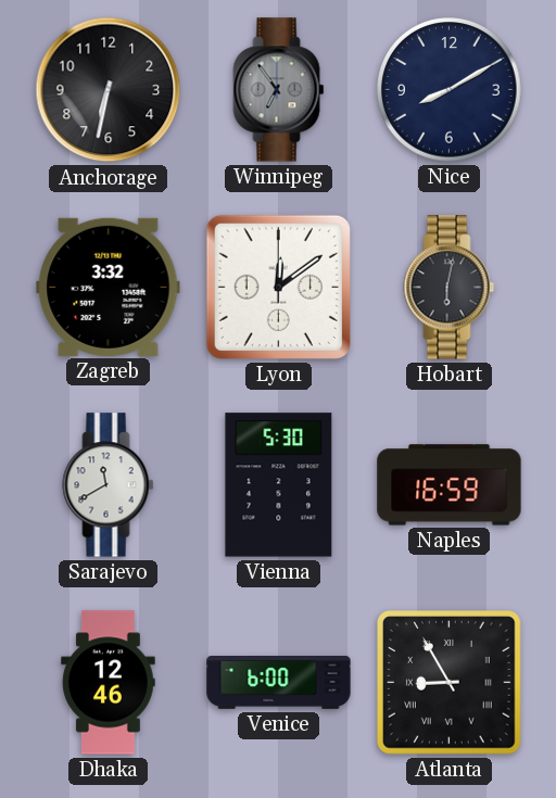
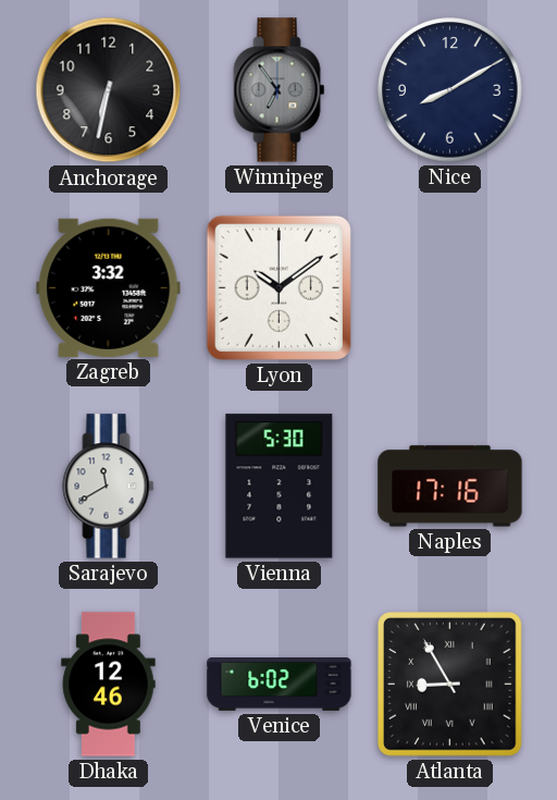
Lyon: 12:09 -> 10:09
Hobart: 6:02 -> none
Naples: 16:59 -> 17:16
Venice: 6:00 -> 6:02
